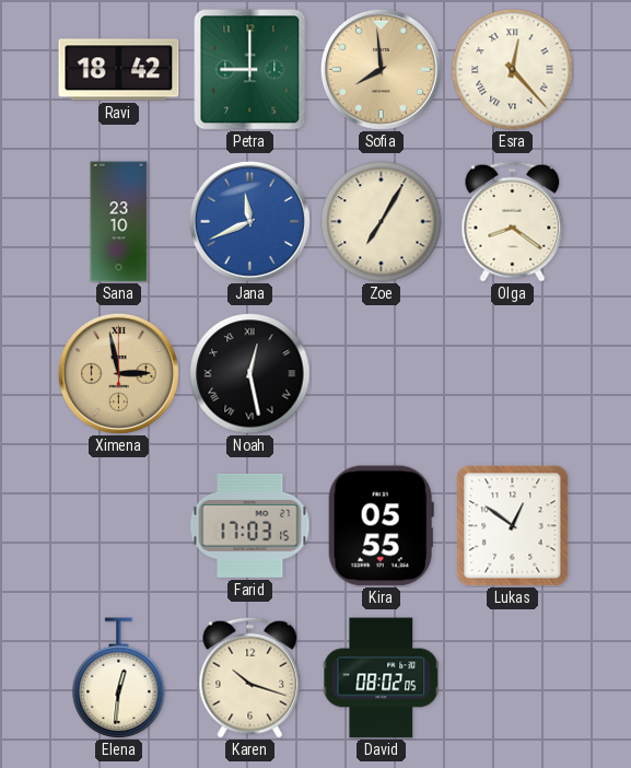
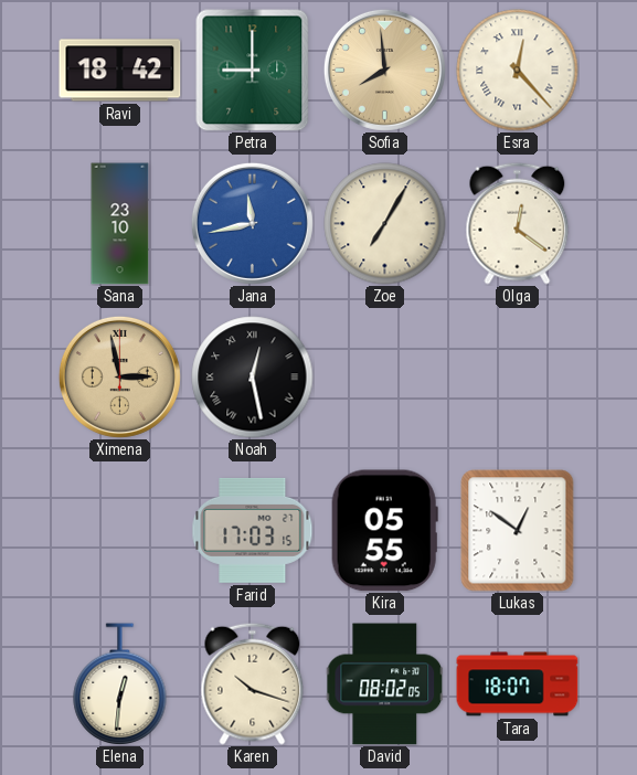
Jana: 11:41 -> 11:43
Olga: 8:21 -> 12:21
Tara: none -> 18:07
